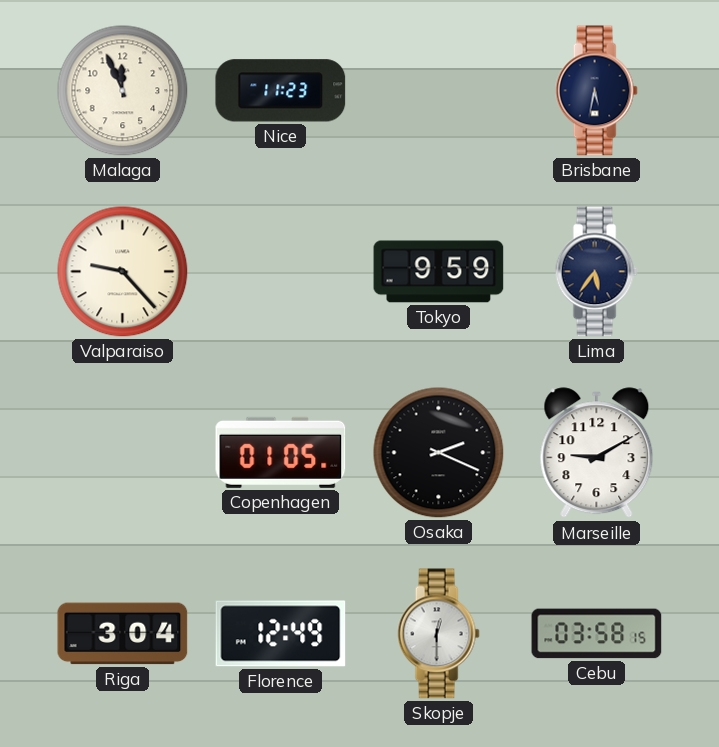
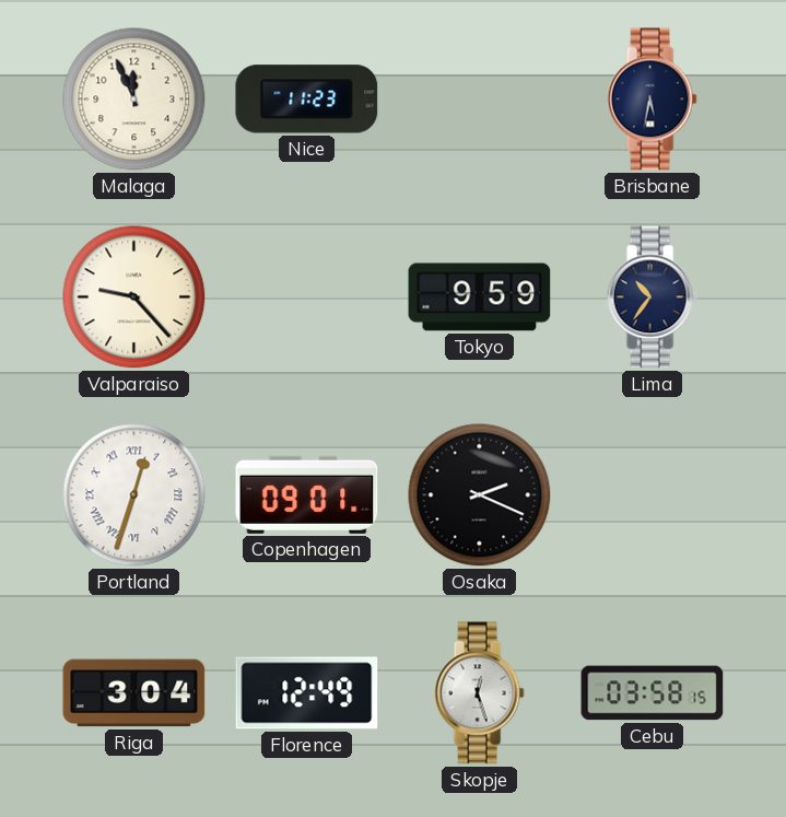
Lima: 5:36 -> 10:36
Portland: none -> 12:33
Copenhagen: 01:05 -> 09:01
Marseille: 9:10 -> none
Skopje: 12:30 -> 12:27
